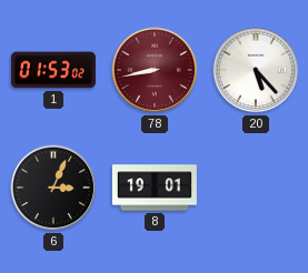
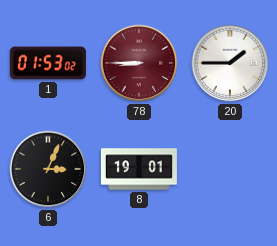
78: 8:43 -> 8:45
20: 5:23 -> 1:45
